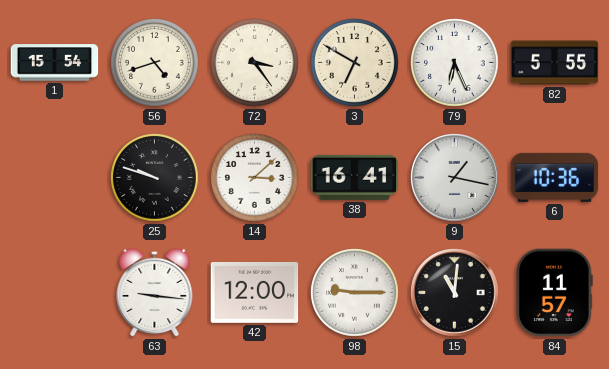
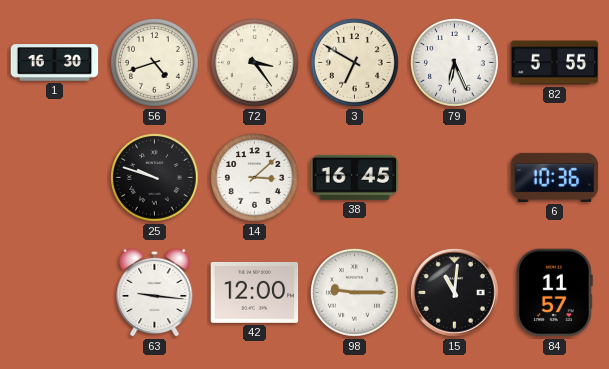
1: 15:54 -> 16:30
38: 16:41 -> 16:45
9: 1:17 -> none
